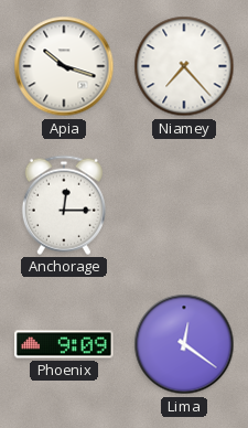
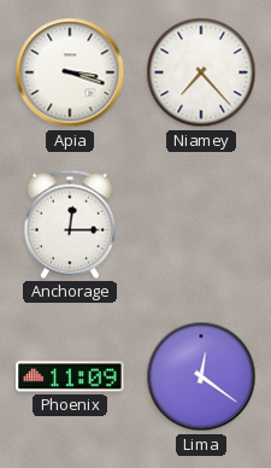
Apia: 10:18 -> 3:18
Phoenix: 9:09 -> 11:09
